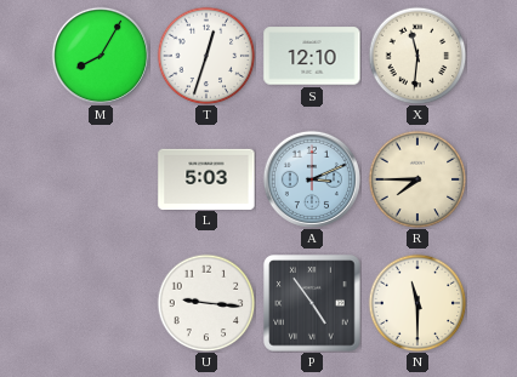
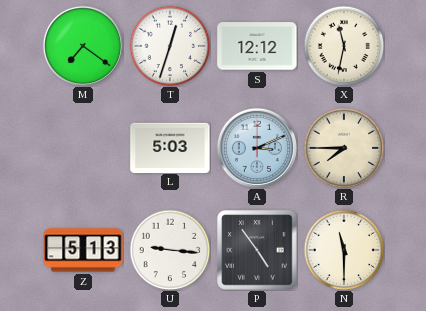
M: 8:05 -> 7:21
S: 12:10 -> 12:12
X: 11:31 -> 11:32
Z: none -> 5:13
